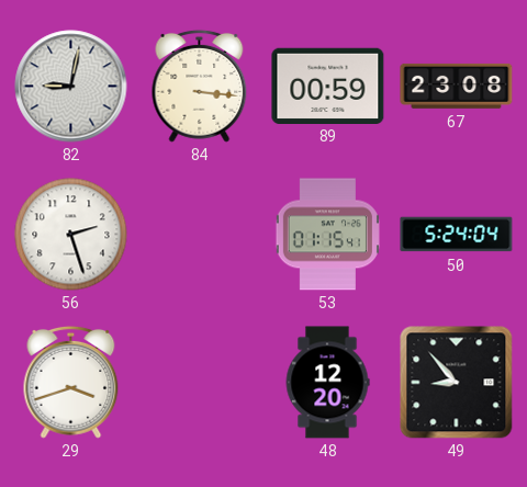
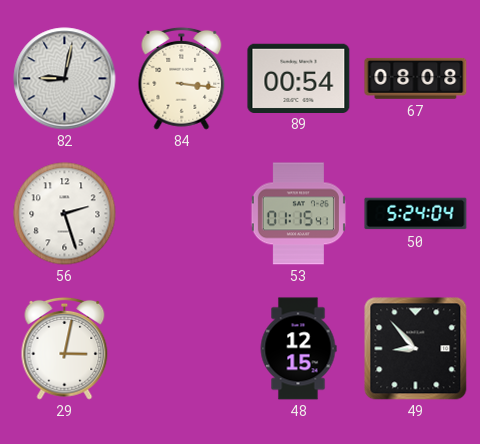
89: 00:59 -> 00:54
67: 23:08 -> 08:08
29: 3:42 -> 3:02
48: 12:20 -> 12:15
